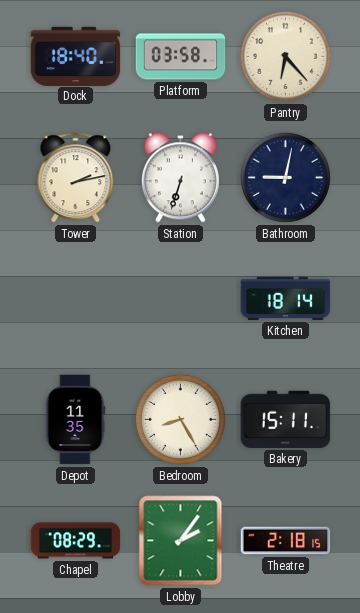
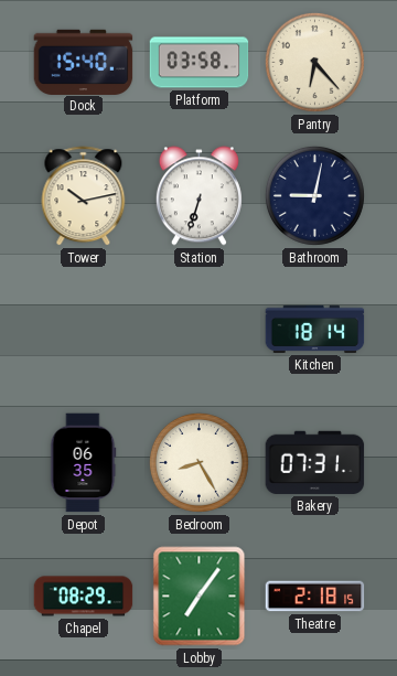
Dock: 18:40 -> 15:40
Tower: 2:13 -> 10:13
Depot: 11:35 -> 06:35
Bakery: 15:11 -> 07:31
Lobby: 2:06 -> 7:06
